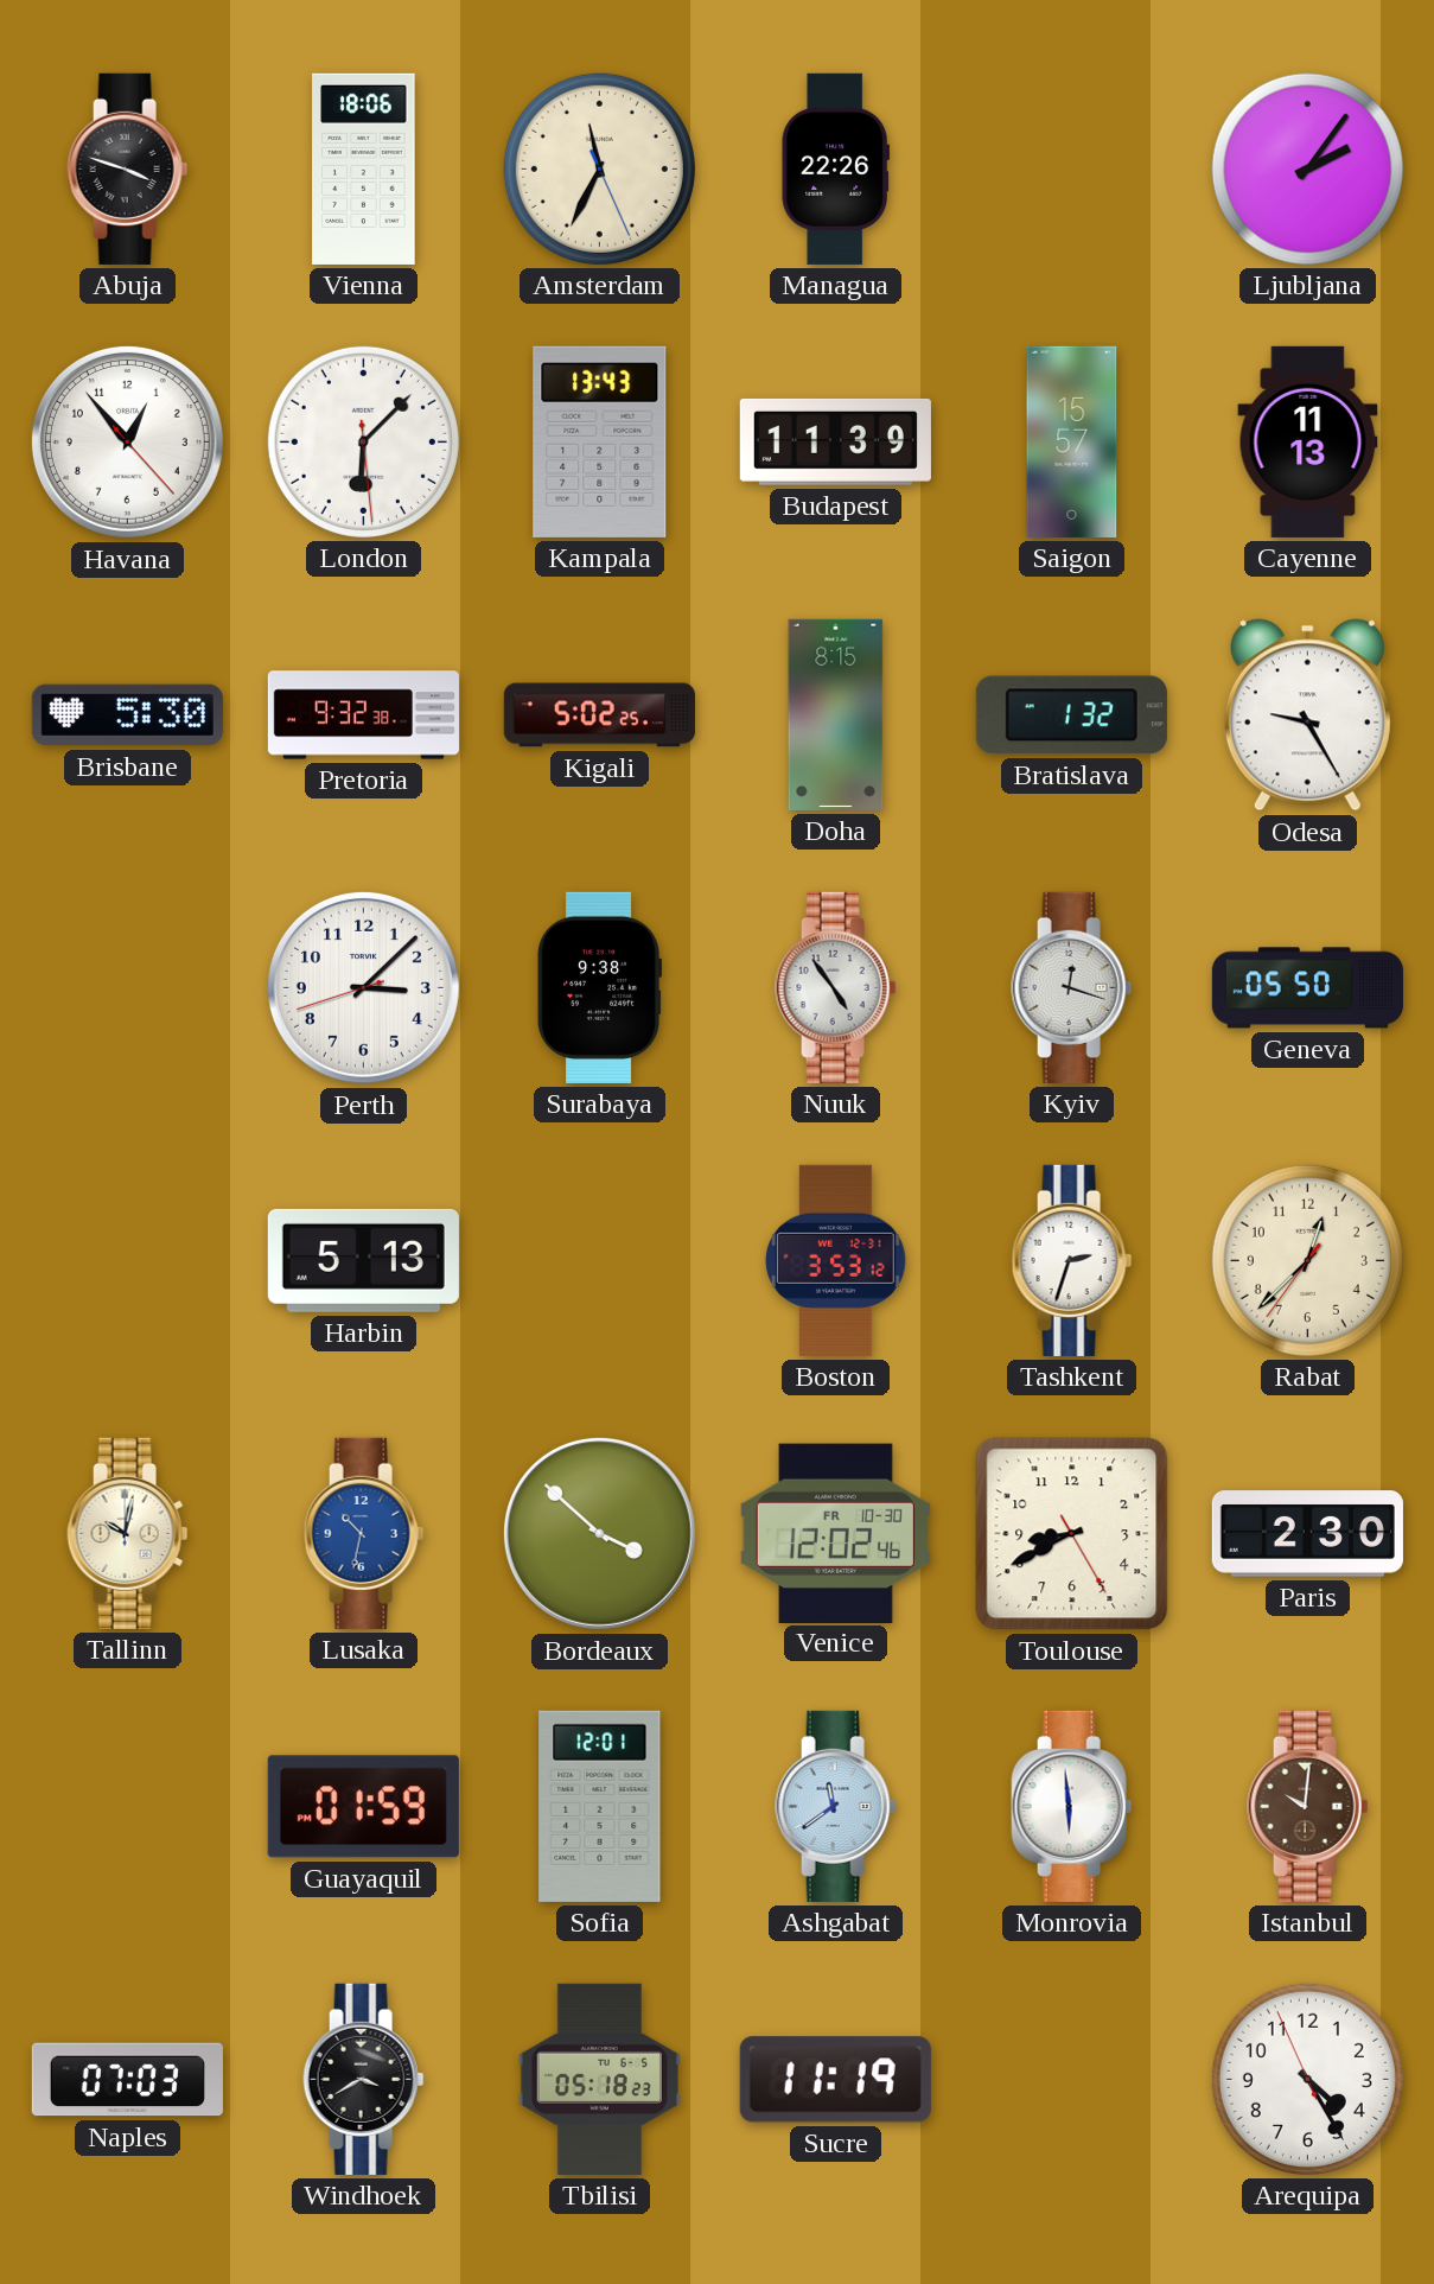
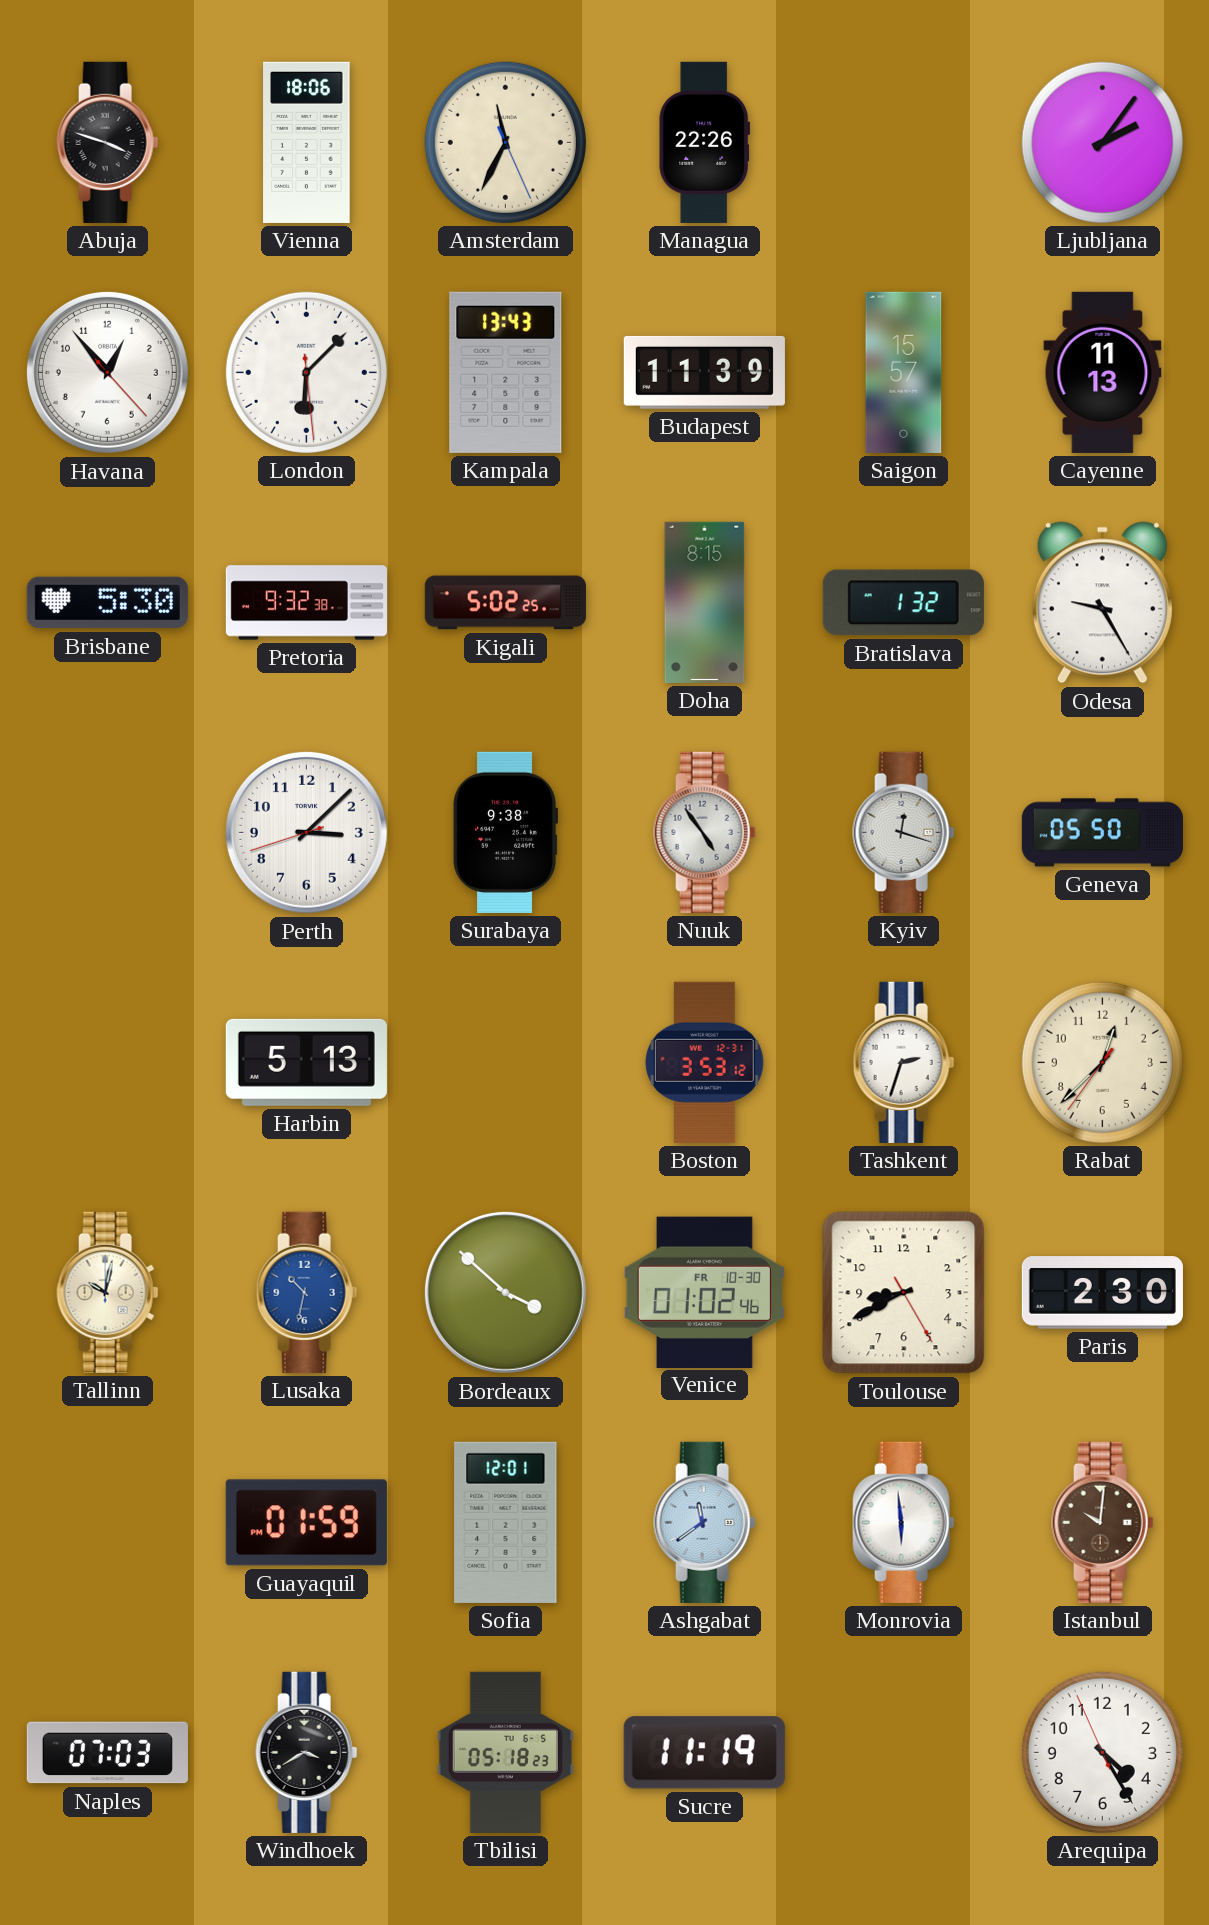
Venice: 12:02 -> 01:02
